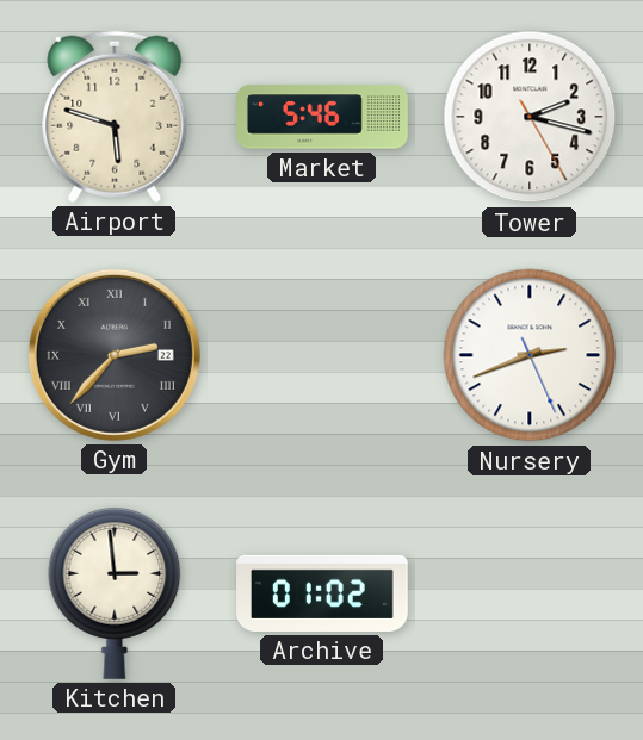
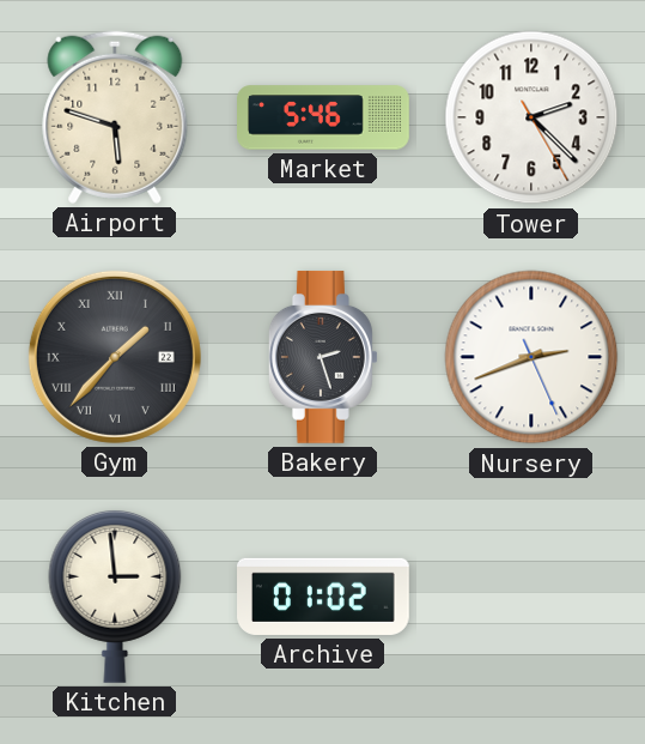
Tower: 2:17 -> 2:22
Gym: 2:37 -> 1:37
Bakery: none -> 2:27
